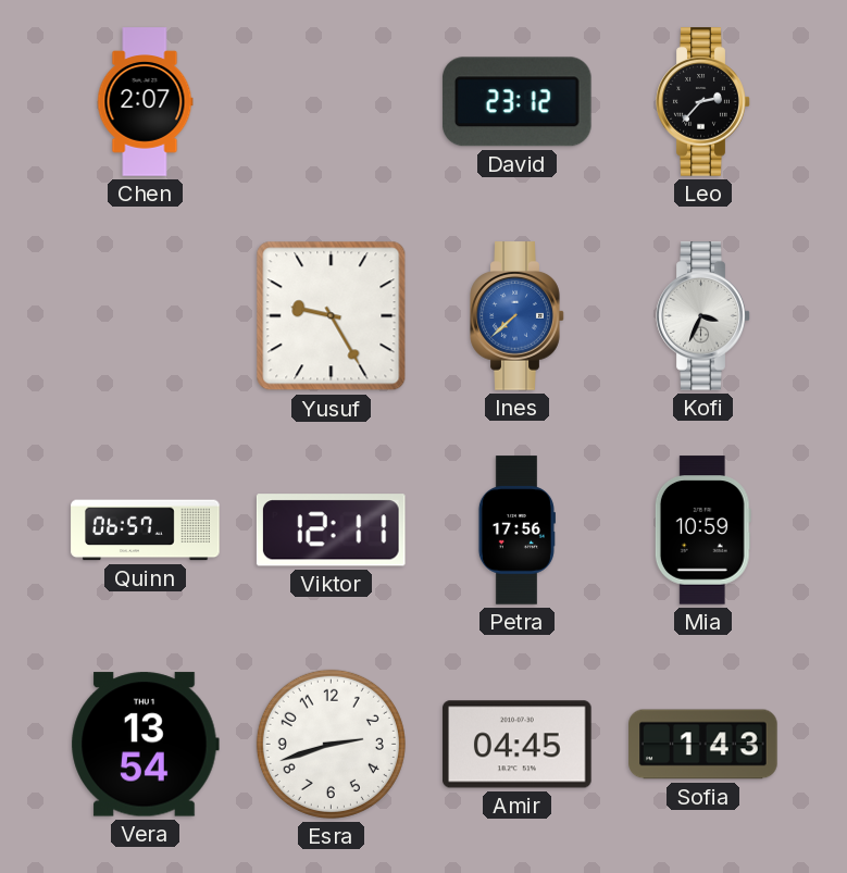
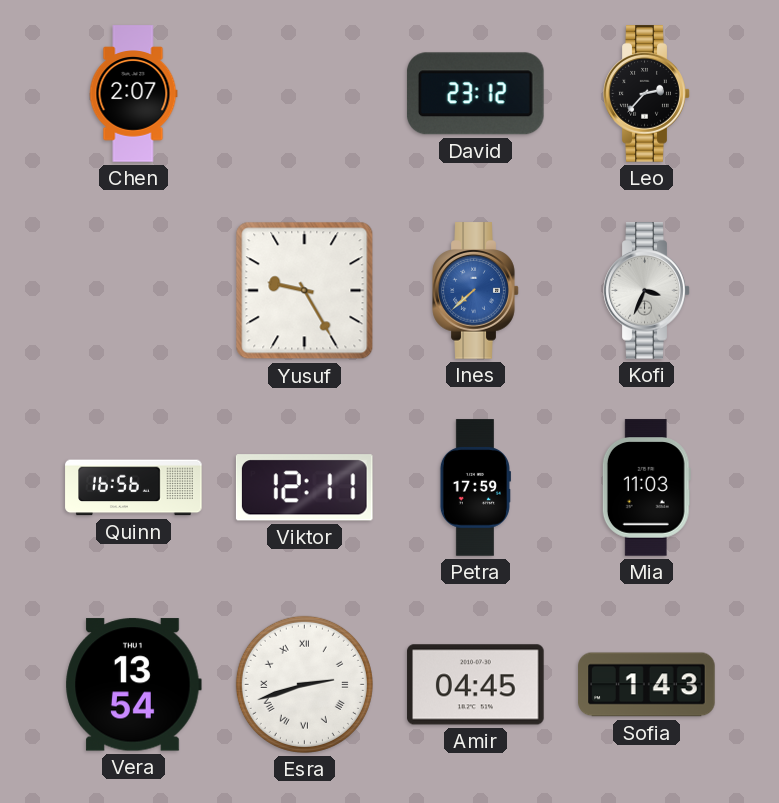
Quinn: 06:57 -> 16:56
Petra: 17:56 -> 17:59
Mia: 10:59 -> 11:03
Esra numerals: Arabic -> Roman
